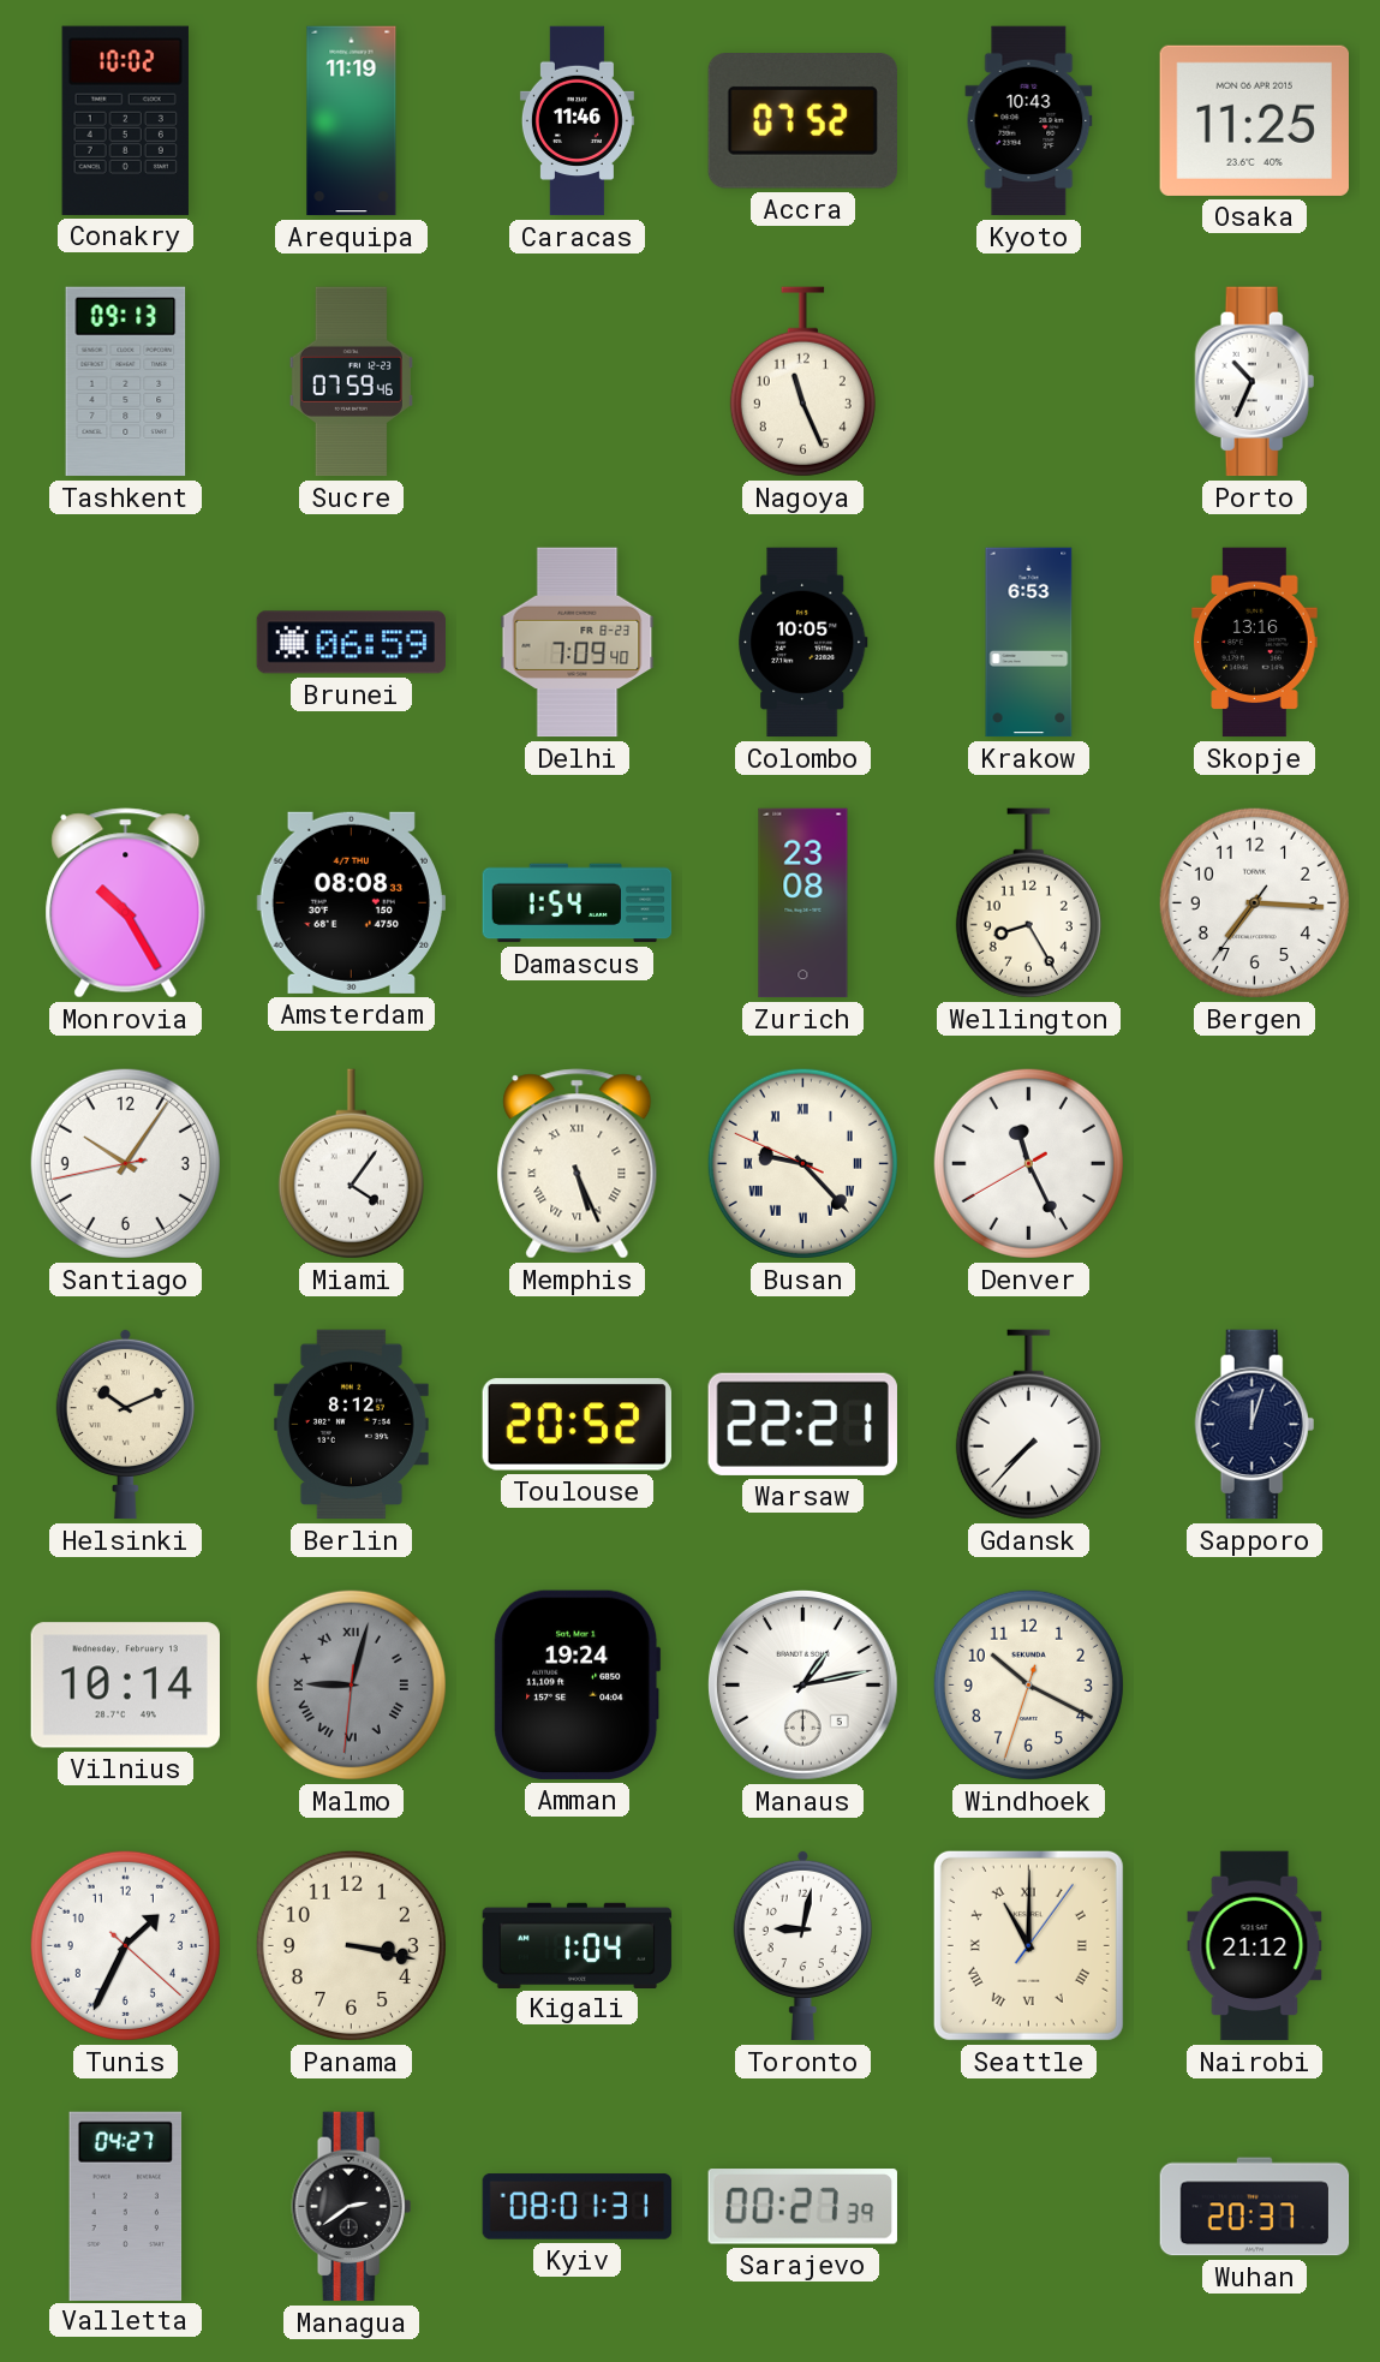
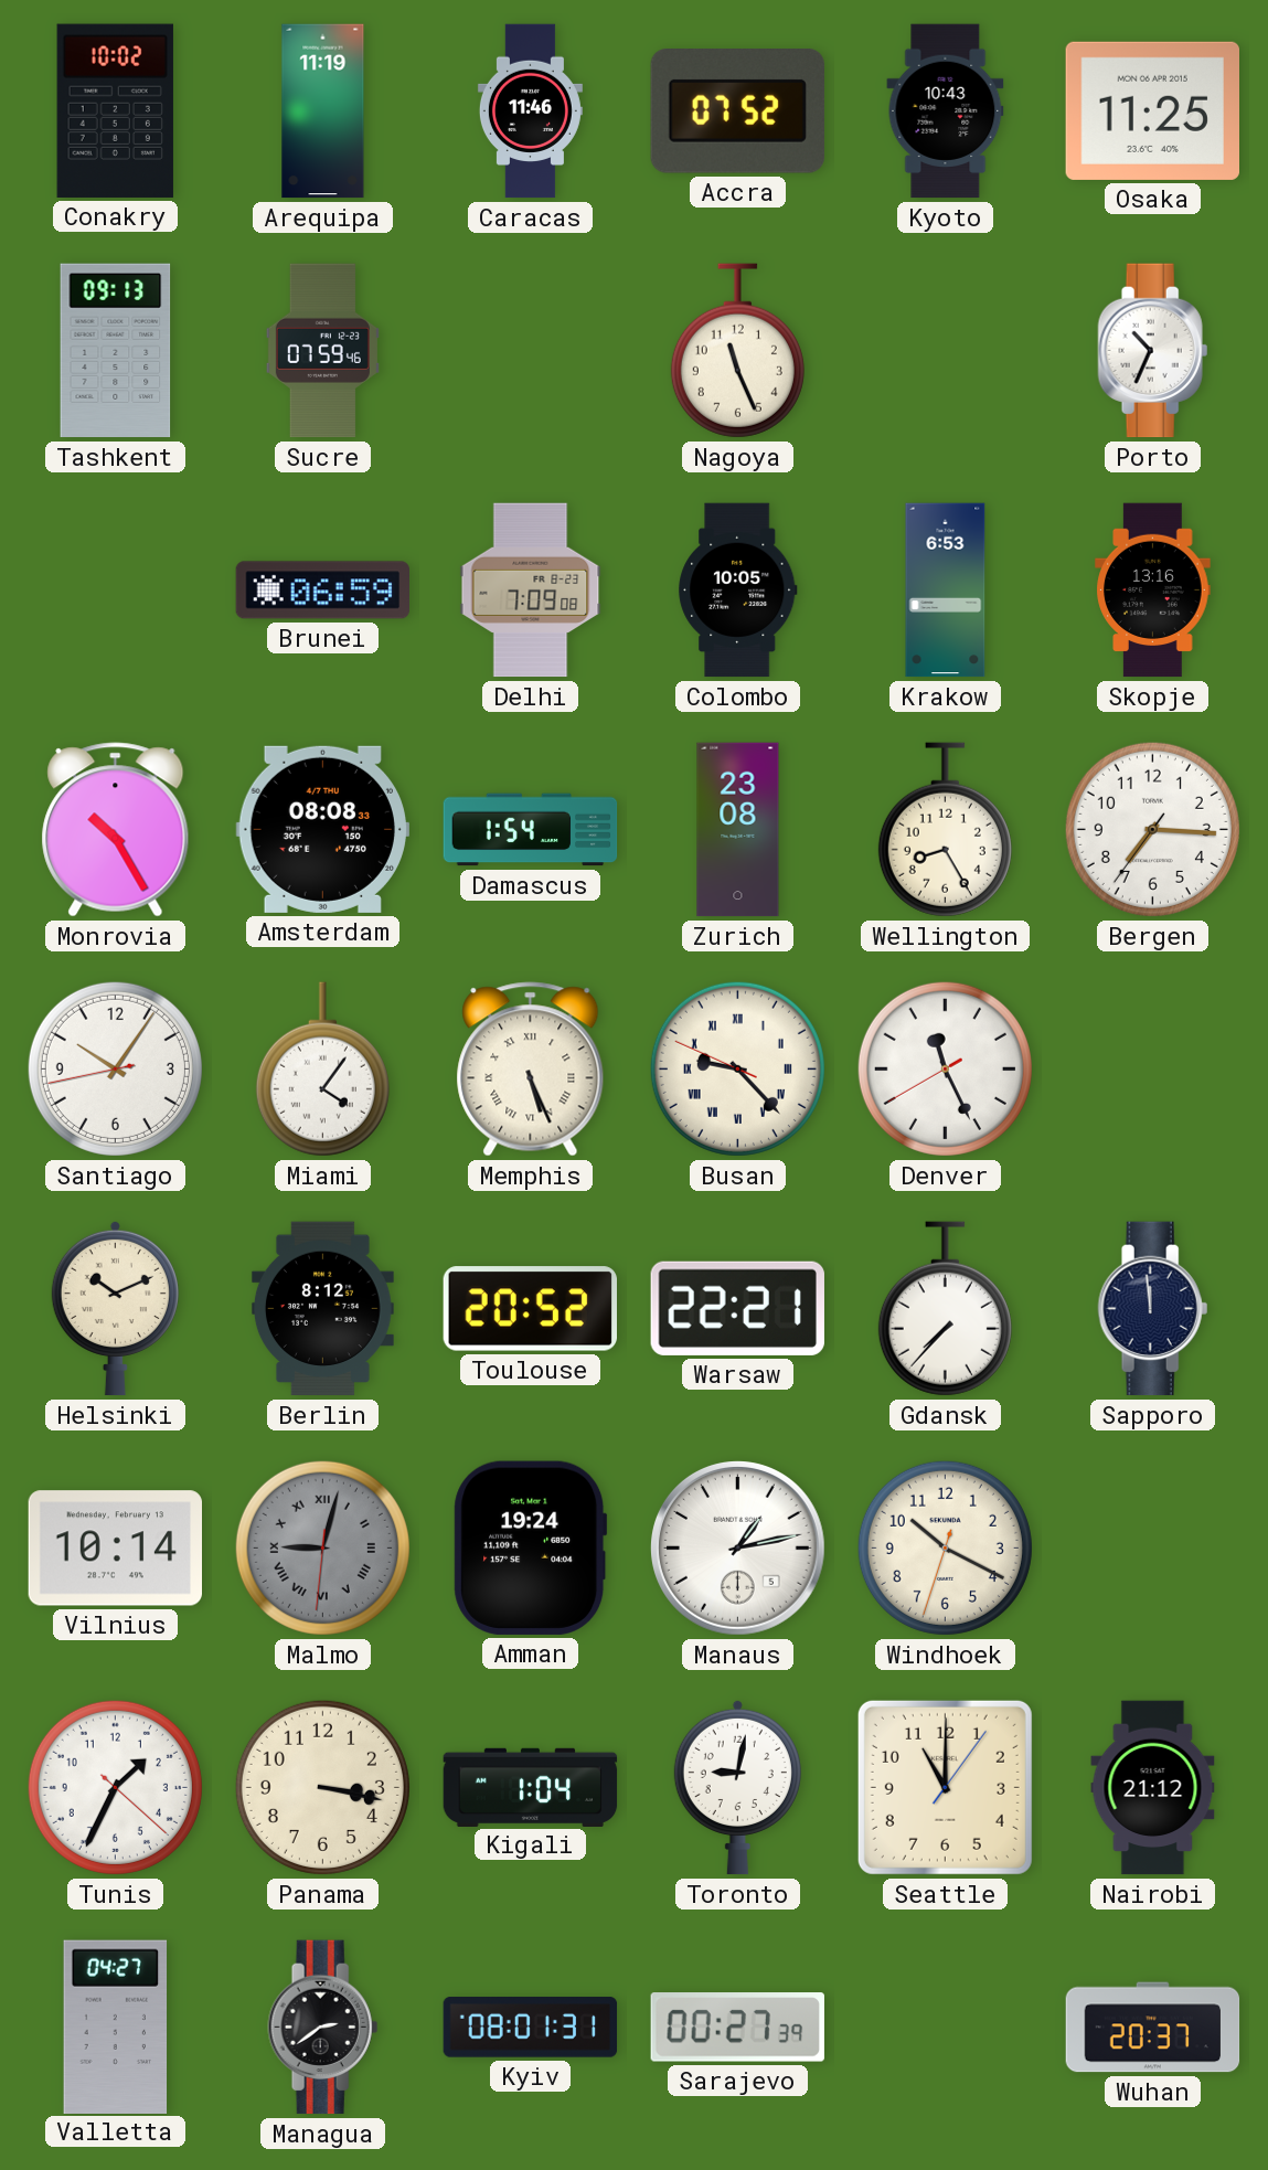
Delhi: 7:09:40 -> 7:09:08
Sapporo: 12:03 -> 11:59
Seattle numerals: Roman -> Arabic
